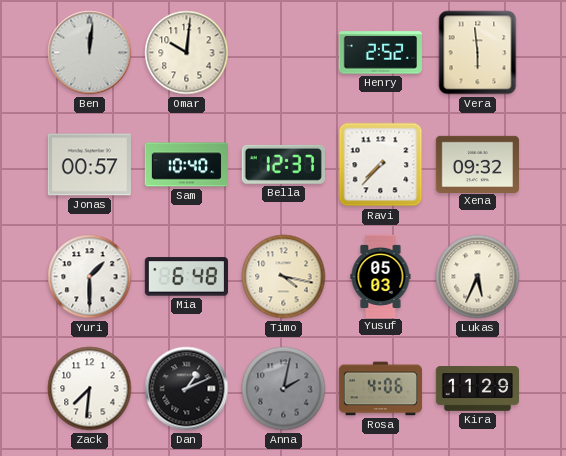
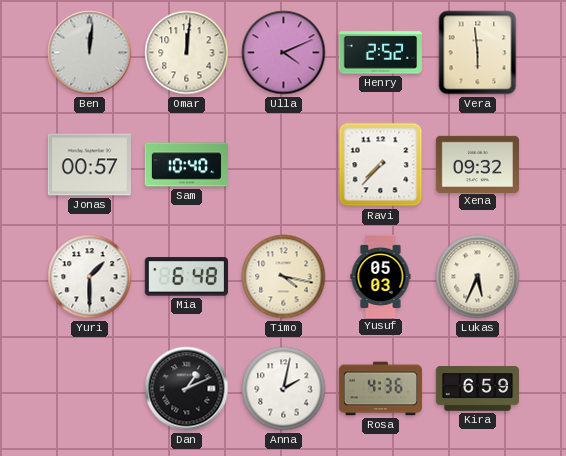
Omar: 10:01 -> 12:01
Ulla: none -> 4:11
Bella: 12:37 -> none
Zack: 7:31 -> none
Anna dial: grey -> white
Rosa: 4:06 -> 4:36
Kira: 11:29 -> 6:59
